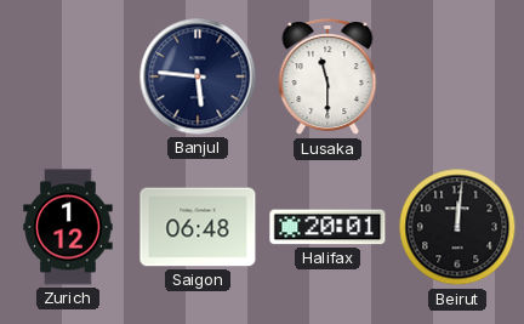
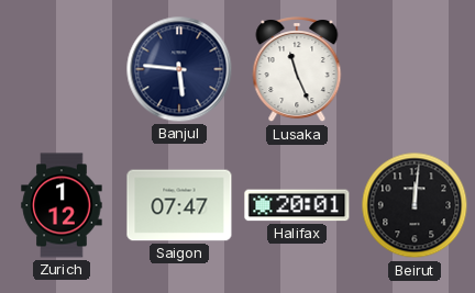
Lusaka: 11:30 -> 11:26
Saigon: 06:48 -> 07:47
